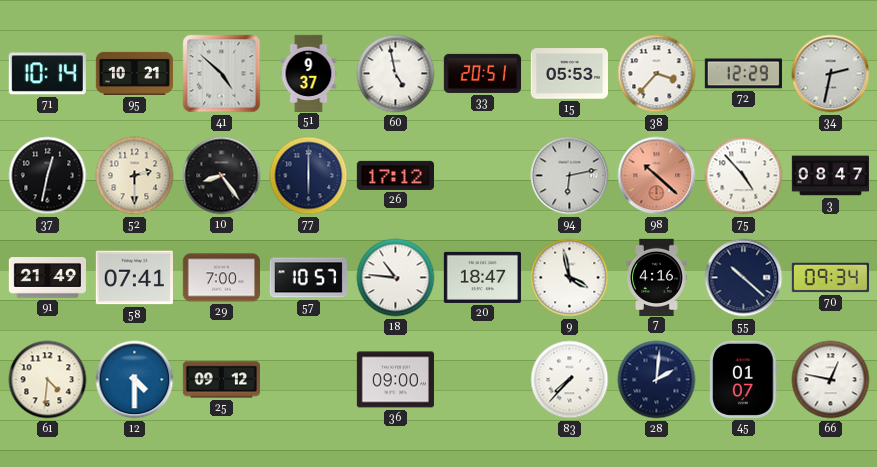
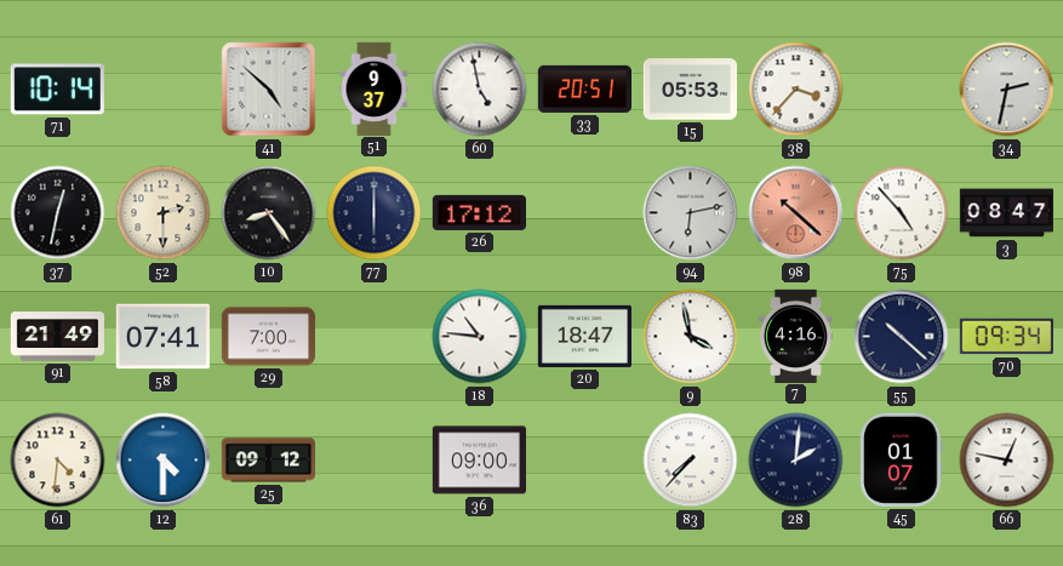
95: 10:21 -> none
72: 12:29 -> none
57: 10:57 -> none
